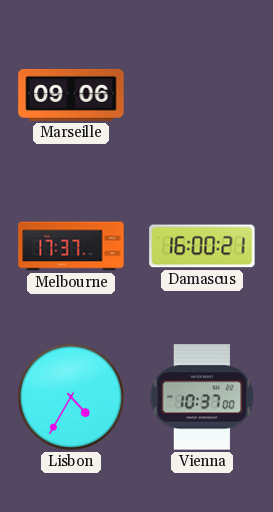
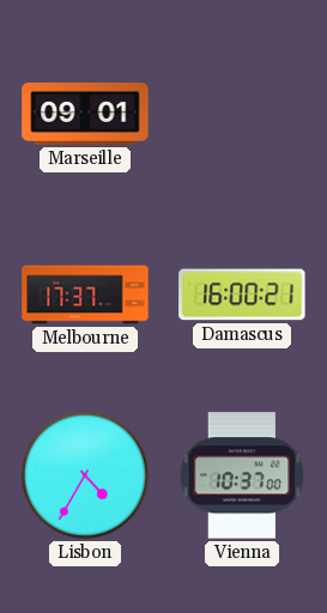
Marseille: 09:06 -> 09:01
